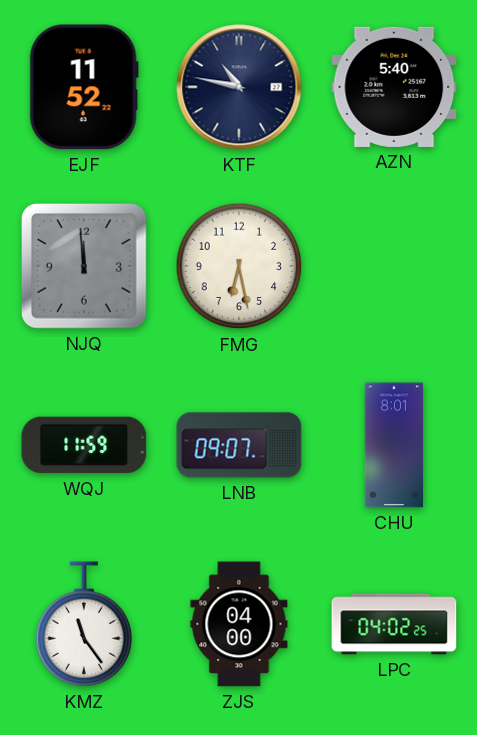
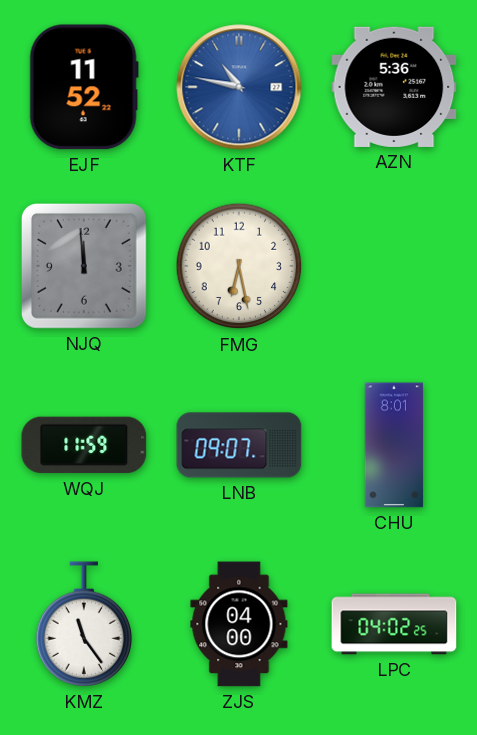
KTF dial: navy -> blue
AZN: 5:40 -> 5:36
